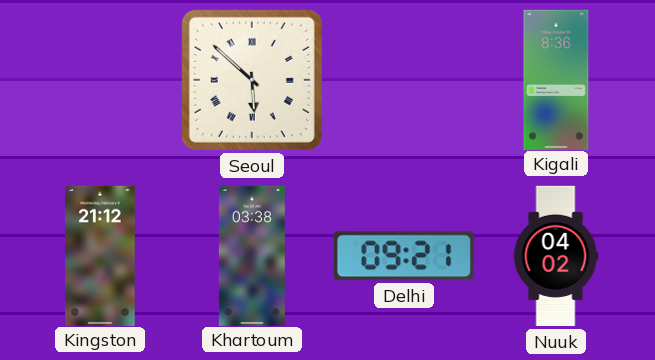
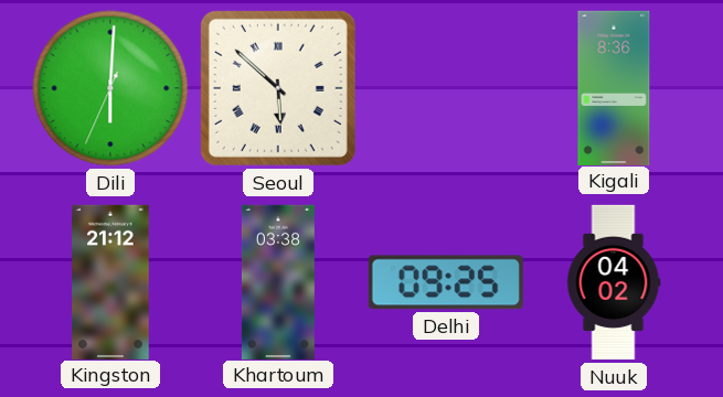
Dili: none -> 6:00
Delhi: 09:21 -> 09:25
